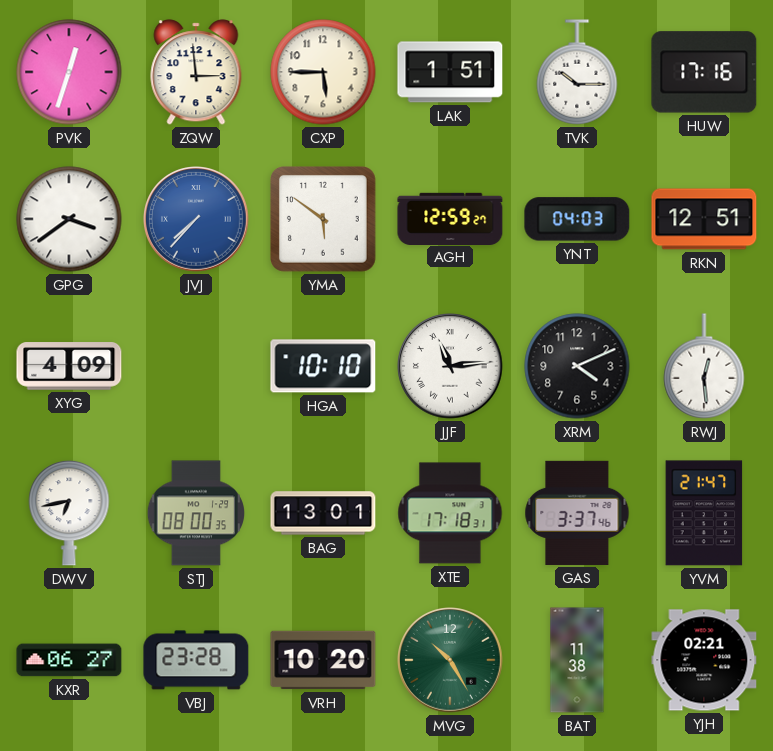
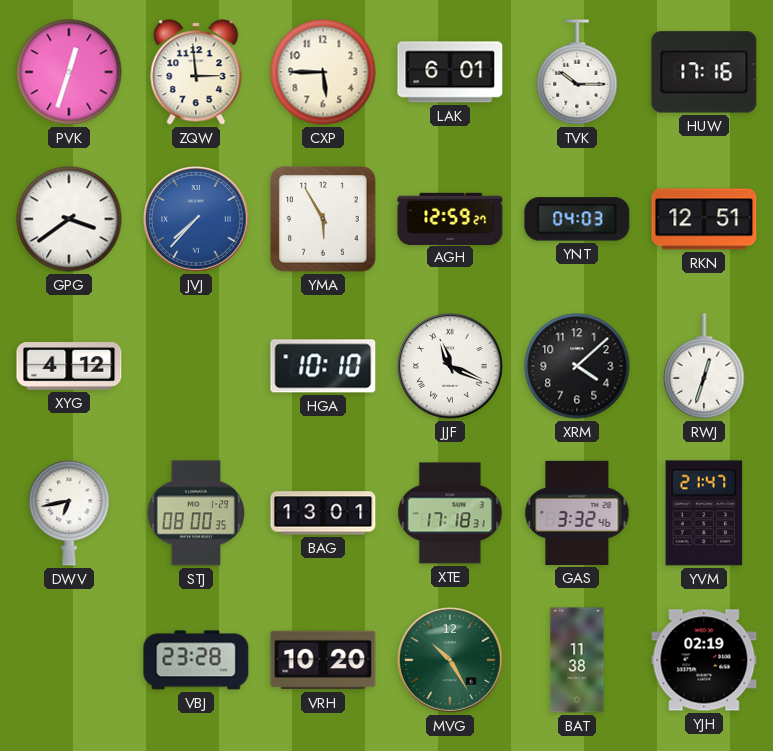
LAK: 1:51 -> 6:01
YMA: 5:51 -> 5:55
XYG: 4:09 -> 4:12
JJF: 11:14 -> 11:19
XRM: 4:11 -> 4:08
RWJ: 12:29 -> 12:33
GAS: 3:37 -> 3:32
KXR: 06:27 -> none
YJH: 02:21 -> 02:19
